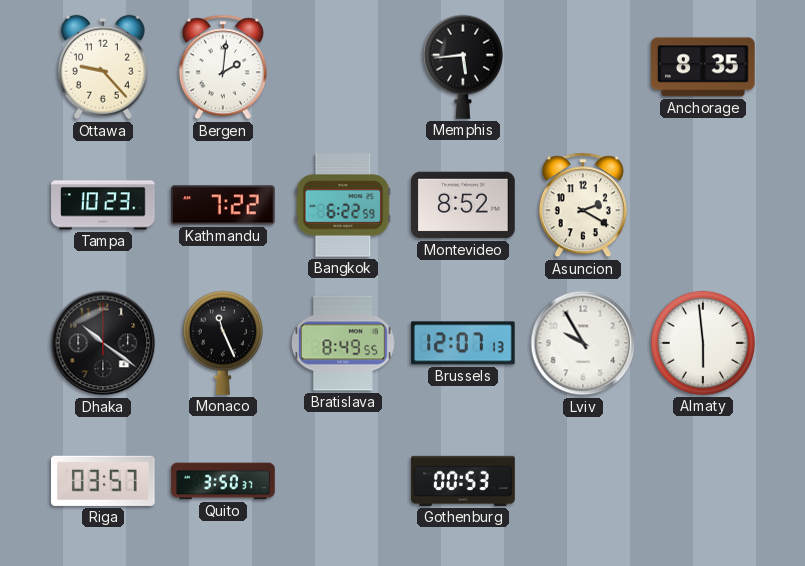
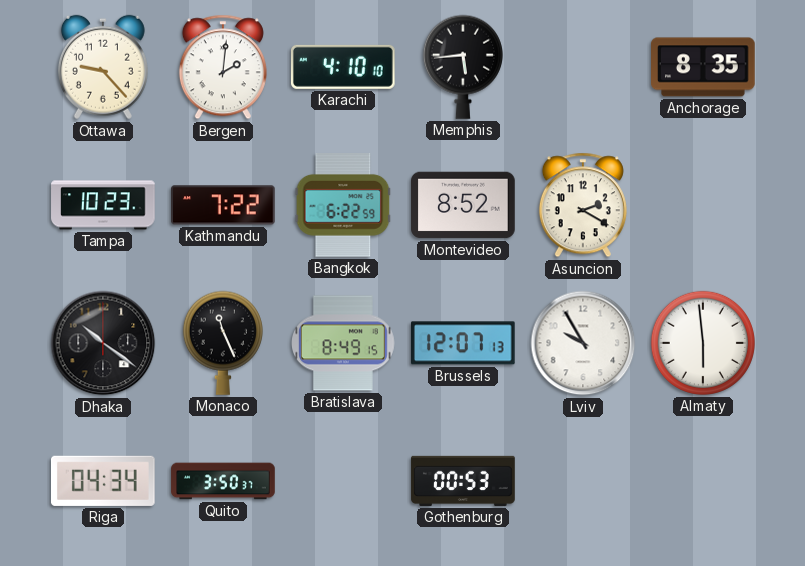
Karachi: none -> 4:10
Bratislava: 8:49:55 -> 8:49:15
Riga: 03:57 -> 04:34
